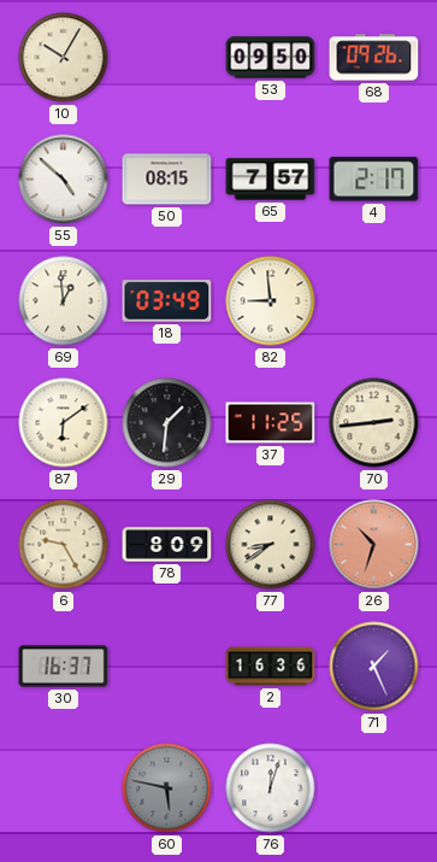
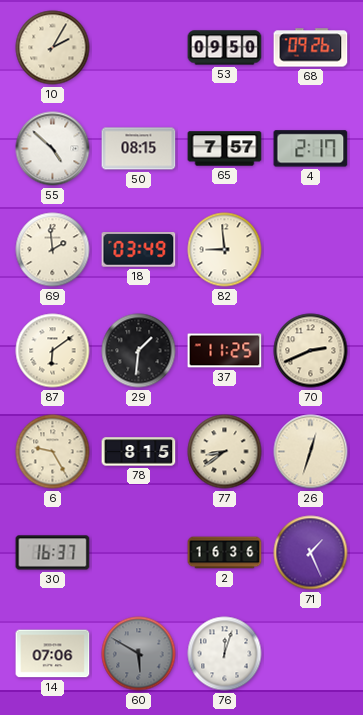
10: 10:05 -> 2:05
69: 12:59 -> 1:59
70: 2:44 -> 2:41
78: 8:09 -> 8:15
26: 10:33 -> 12:33
26 dial: salmon -> cream
14: none -> 07:06
60: 5:47 -> 5:50
